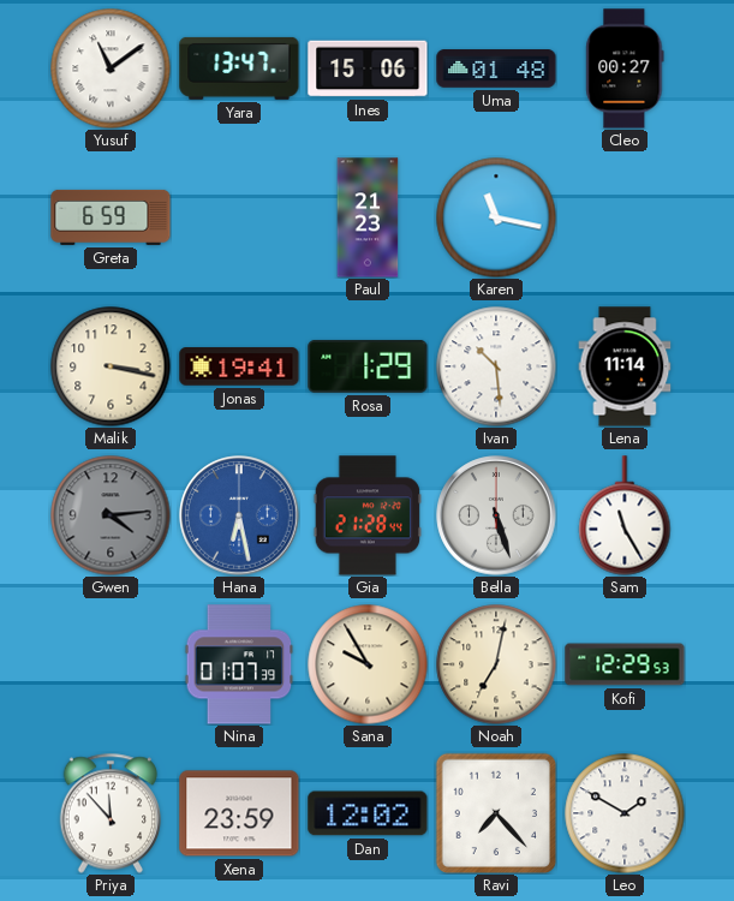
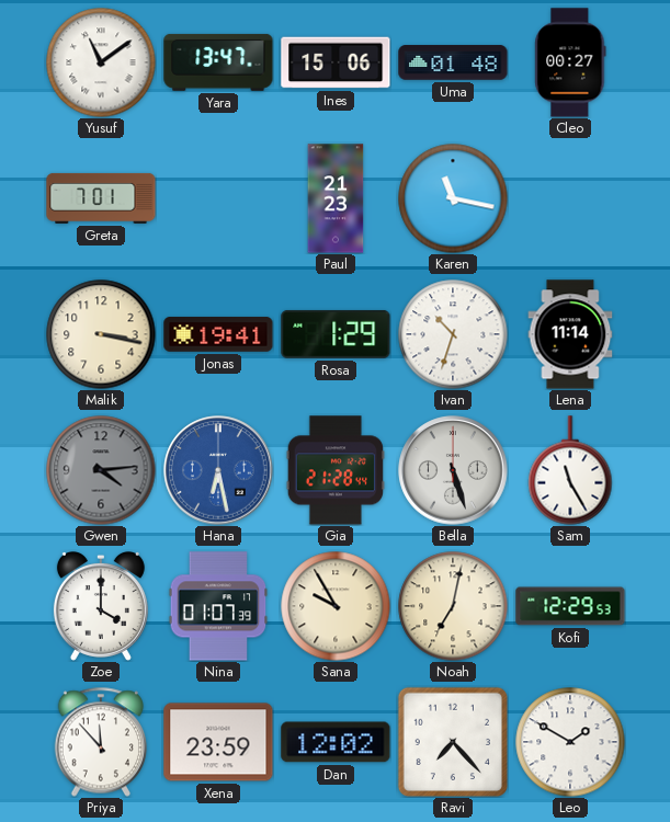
Greta: 6:59 -> 7:01
Ivan: 10:29 -> 10:33
Zoe: none -> 4:00
